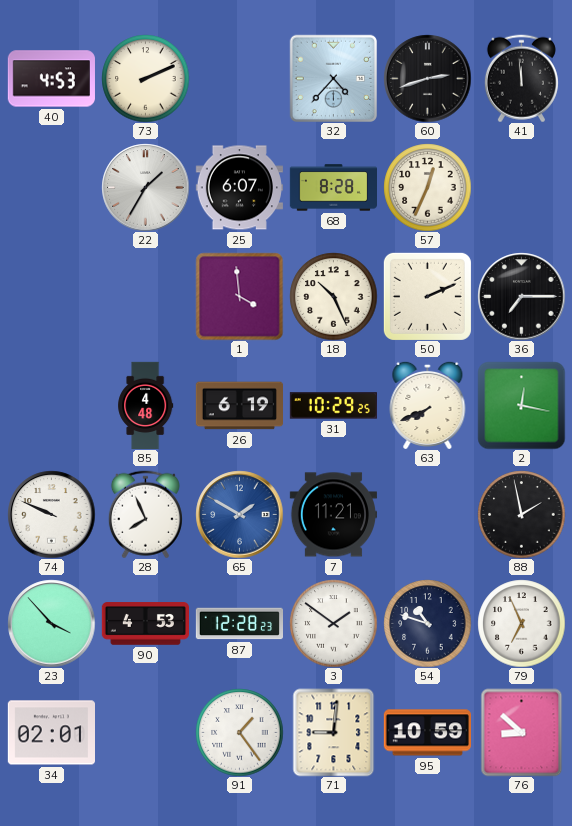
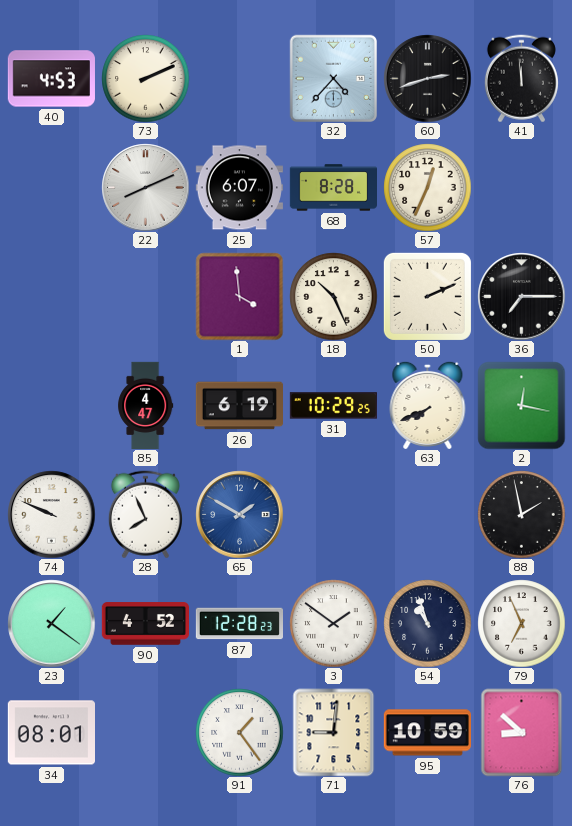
22: 1:35 -> 8:11
85: 4:48 -> 4:47
7: 11:21 -> none
23: 3:53 -> 1:21
90: 4:53 -> 4:52
54: 10:48 -> 10:57
34: 02:01 -> 08:01
